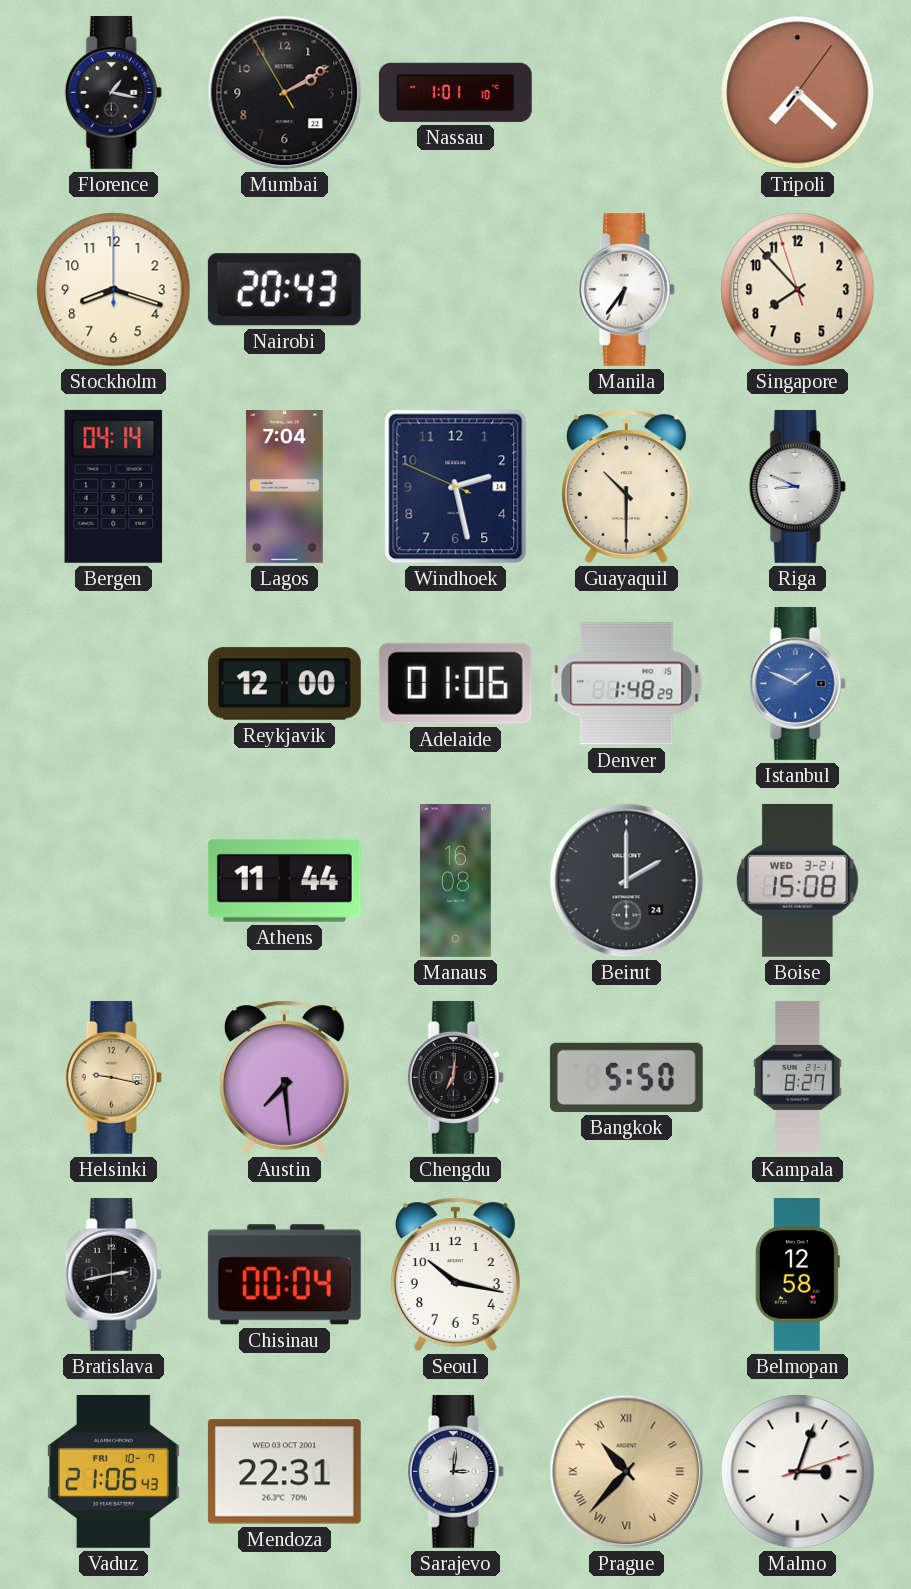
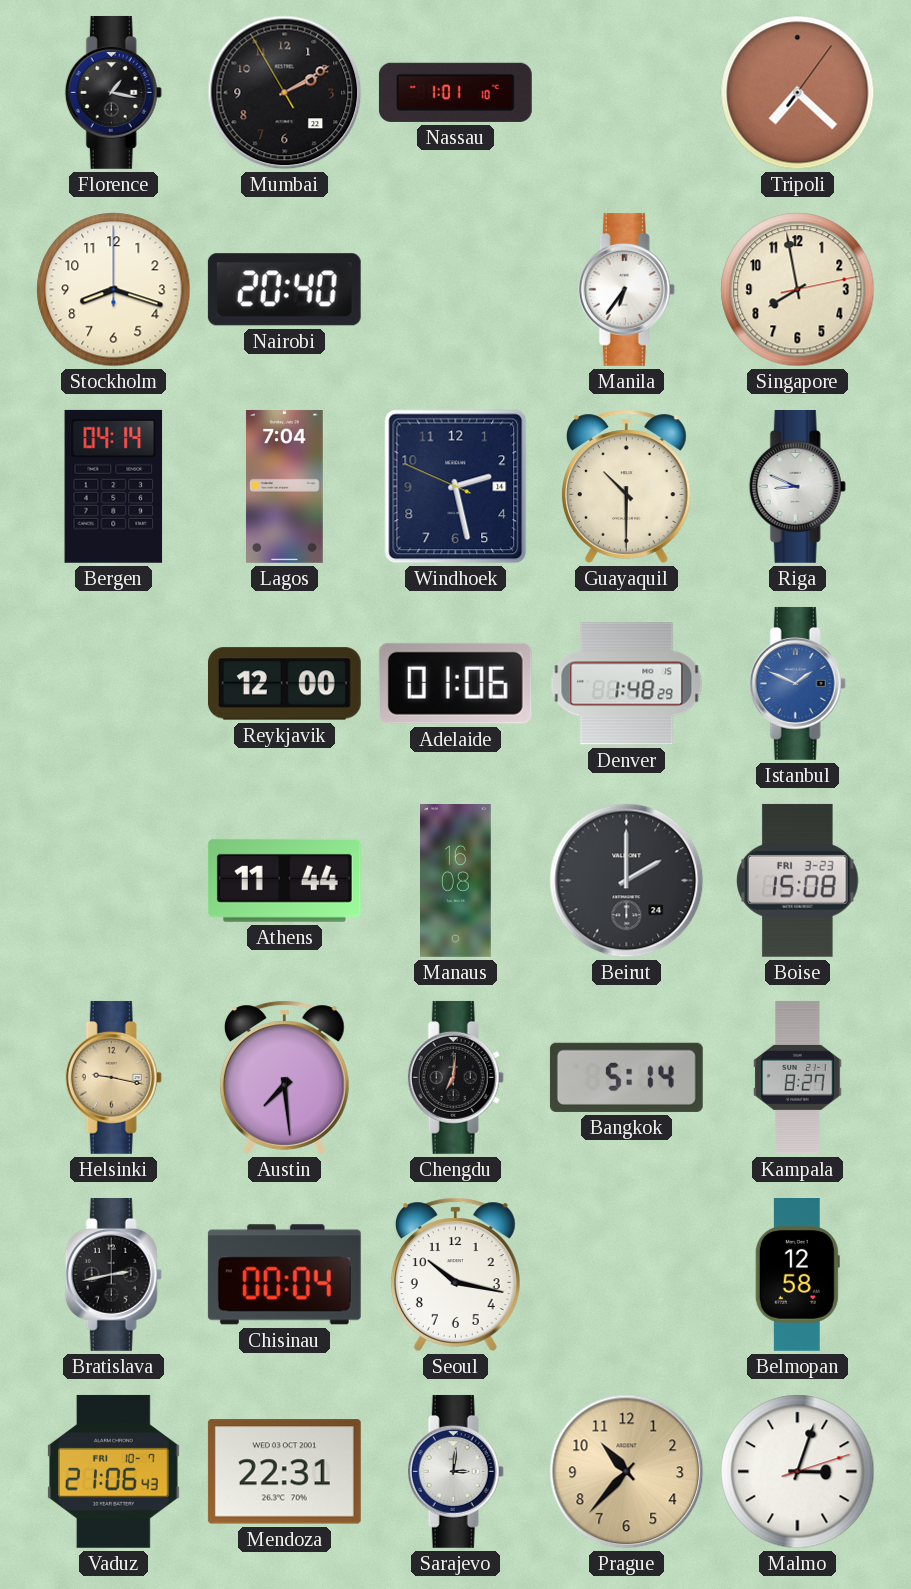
Nairobi: 20:43 -> 20:40
Singapore: 7:52 -> 7:58
Boise date: WED 3-21 -> FRI 3-23
Bangkok: 5:50 -> 5:14
Prague numerals: Roman -> Arabic
